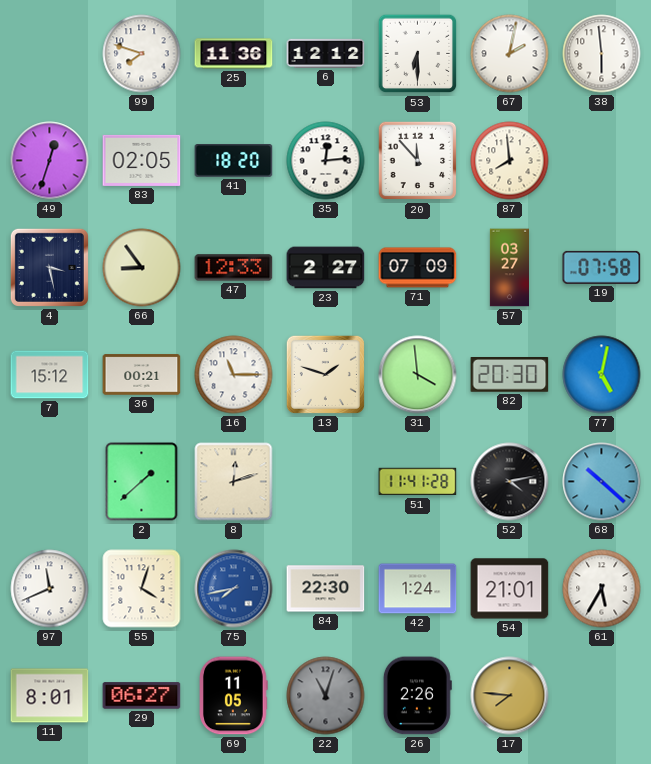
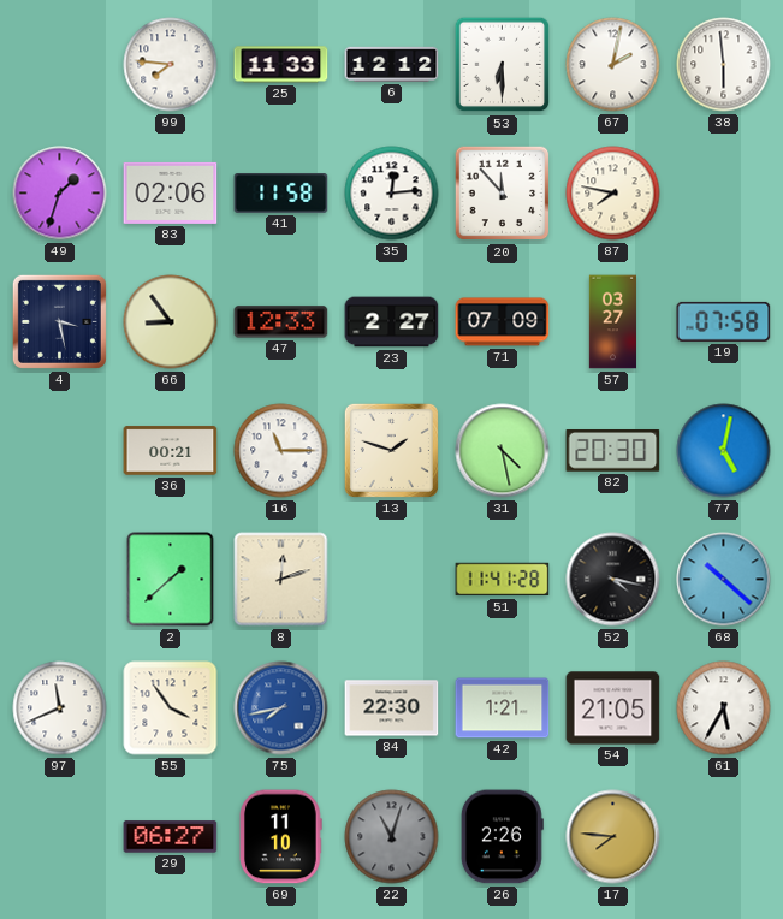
99: 7:48 -> 7:46
25: 11:36 -> 11:33
49: 12:33 -> 1:33
83: 02:05 -> 02:06
41: 18:20 -> 11:58
87: 7:59 -> 7:47
7: 15:12 -> none
31: 3:59 -> 4:28
52: 4:13 -> 4:17
55: 4:03 -> 3:54
42: 1:24 -> 1:21
54: 21:01 -> 21:05
11: 8:01 -> none
69: 11:05 -> 11:10
